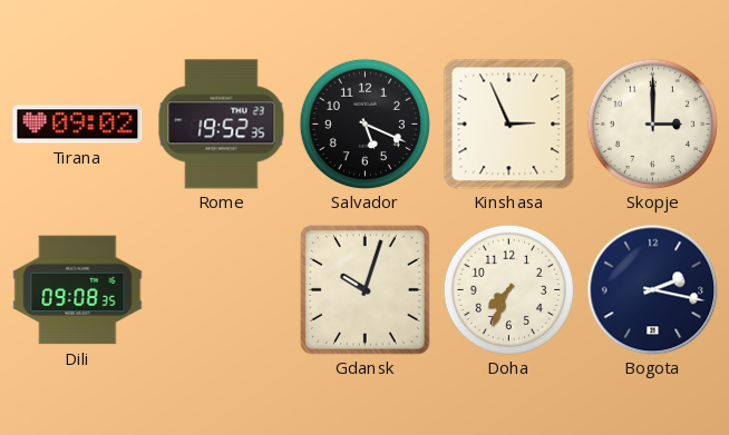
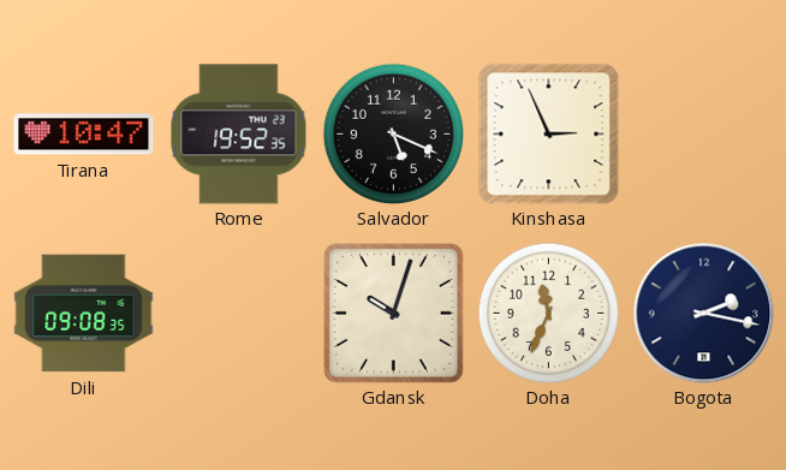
Tirana: 09:02 -> 10:47
Skopje: 3:00 -> none
Doha: 7:34 -> 11:34
